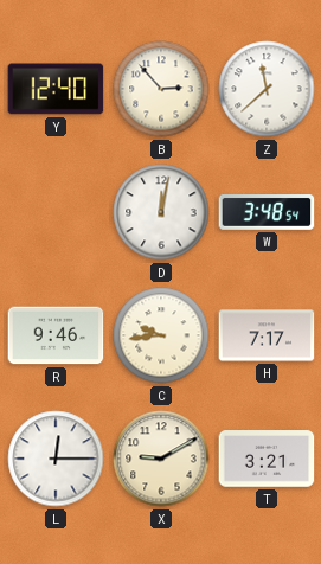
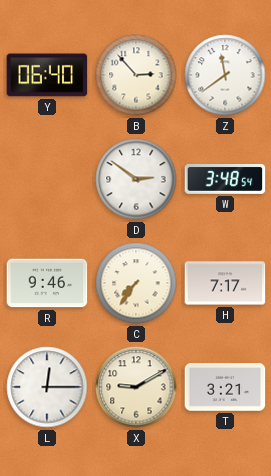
Y: 12:40 -> 06:40
Z: 11:38 -> 11:39
D: 12:02 -> 2:51
C: 9:44 -> 7:36
